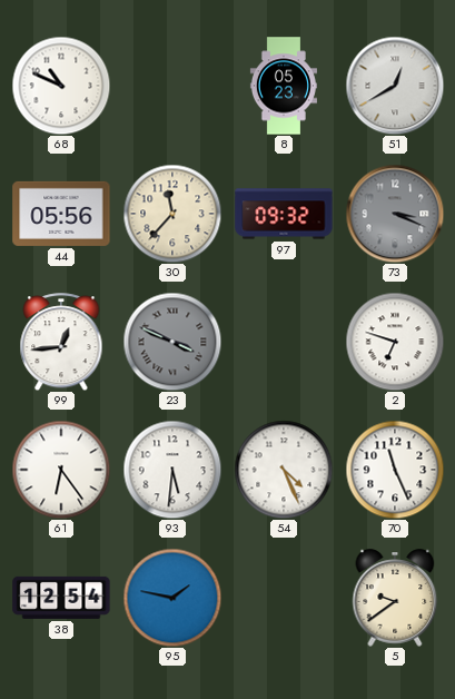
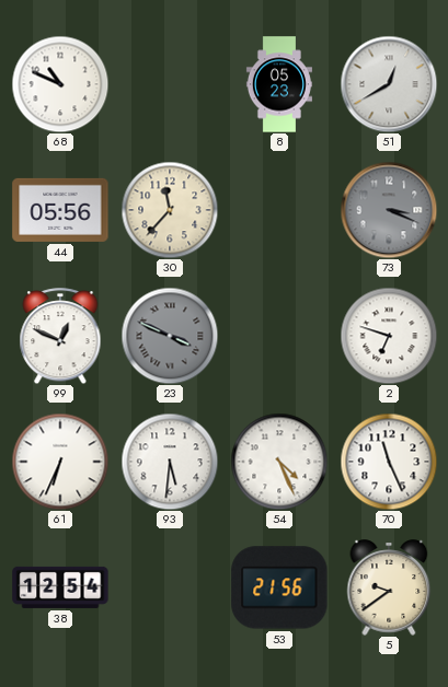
97: 09:32 -> none
99: 12:44 -> 12:49
61: 6:24 -> 6:34
95: 1:47 -> none
53: none -> 21:56
